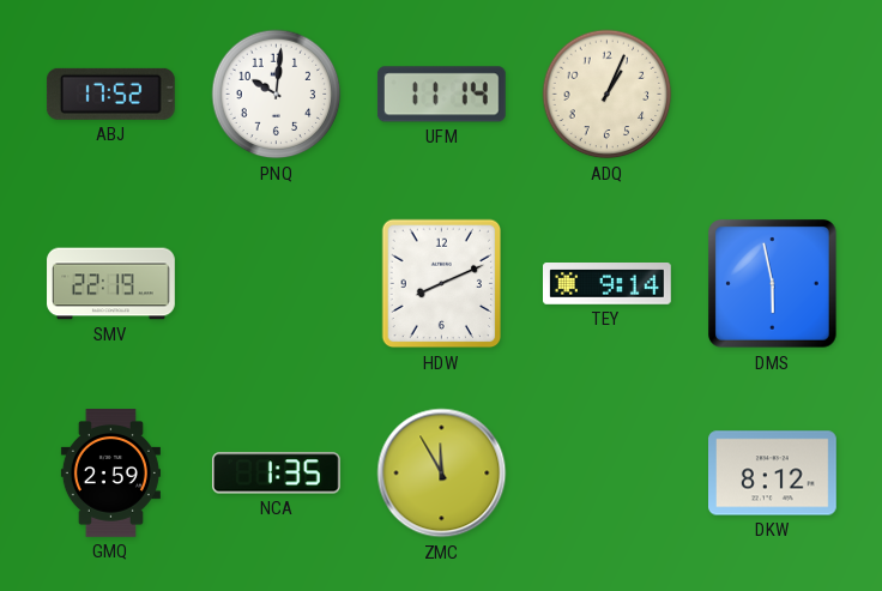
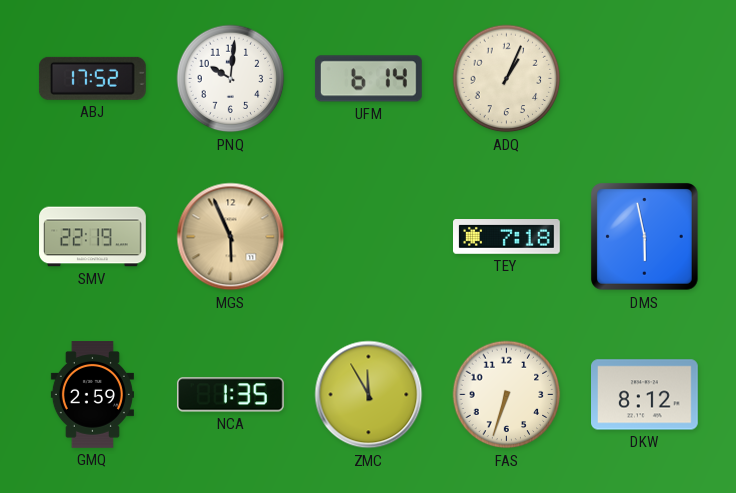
UFM: 11:14 -> 6:14
MGS: none -> 5:56
HDW: 8:11 -> none
TEY: 9:14 -> 7:18
FAS: none -> 6:33
